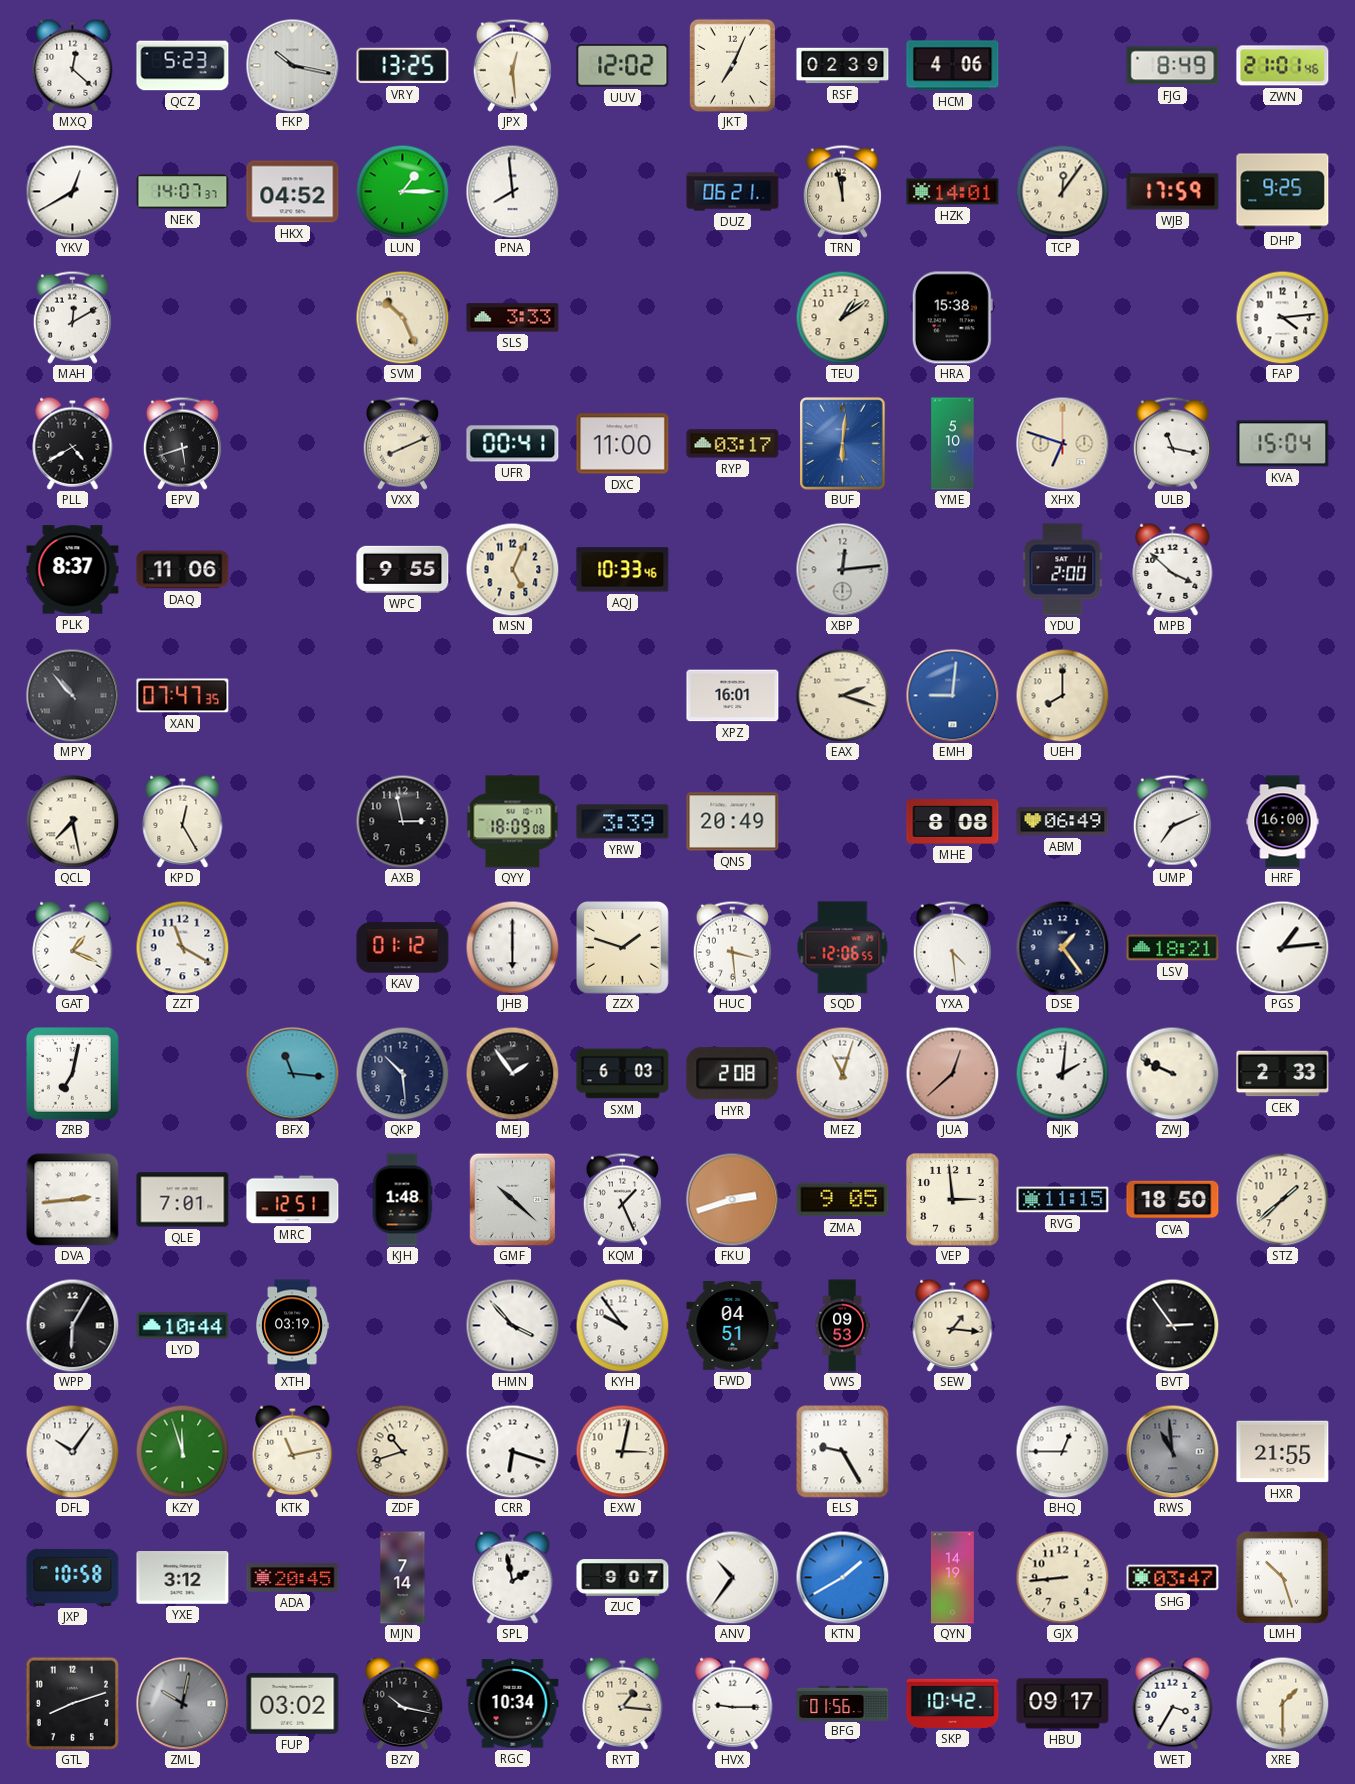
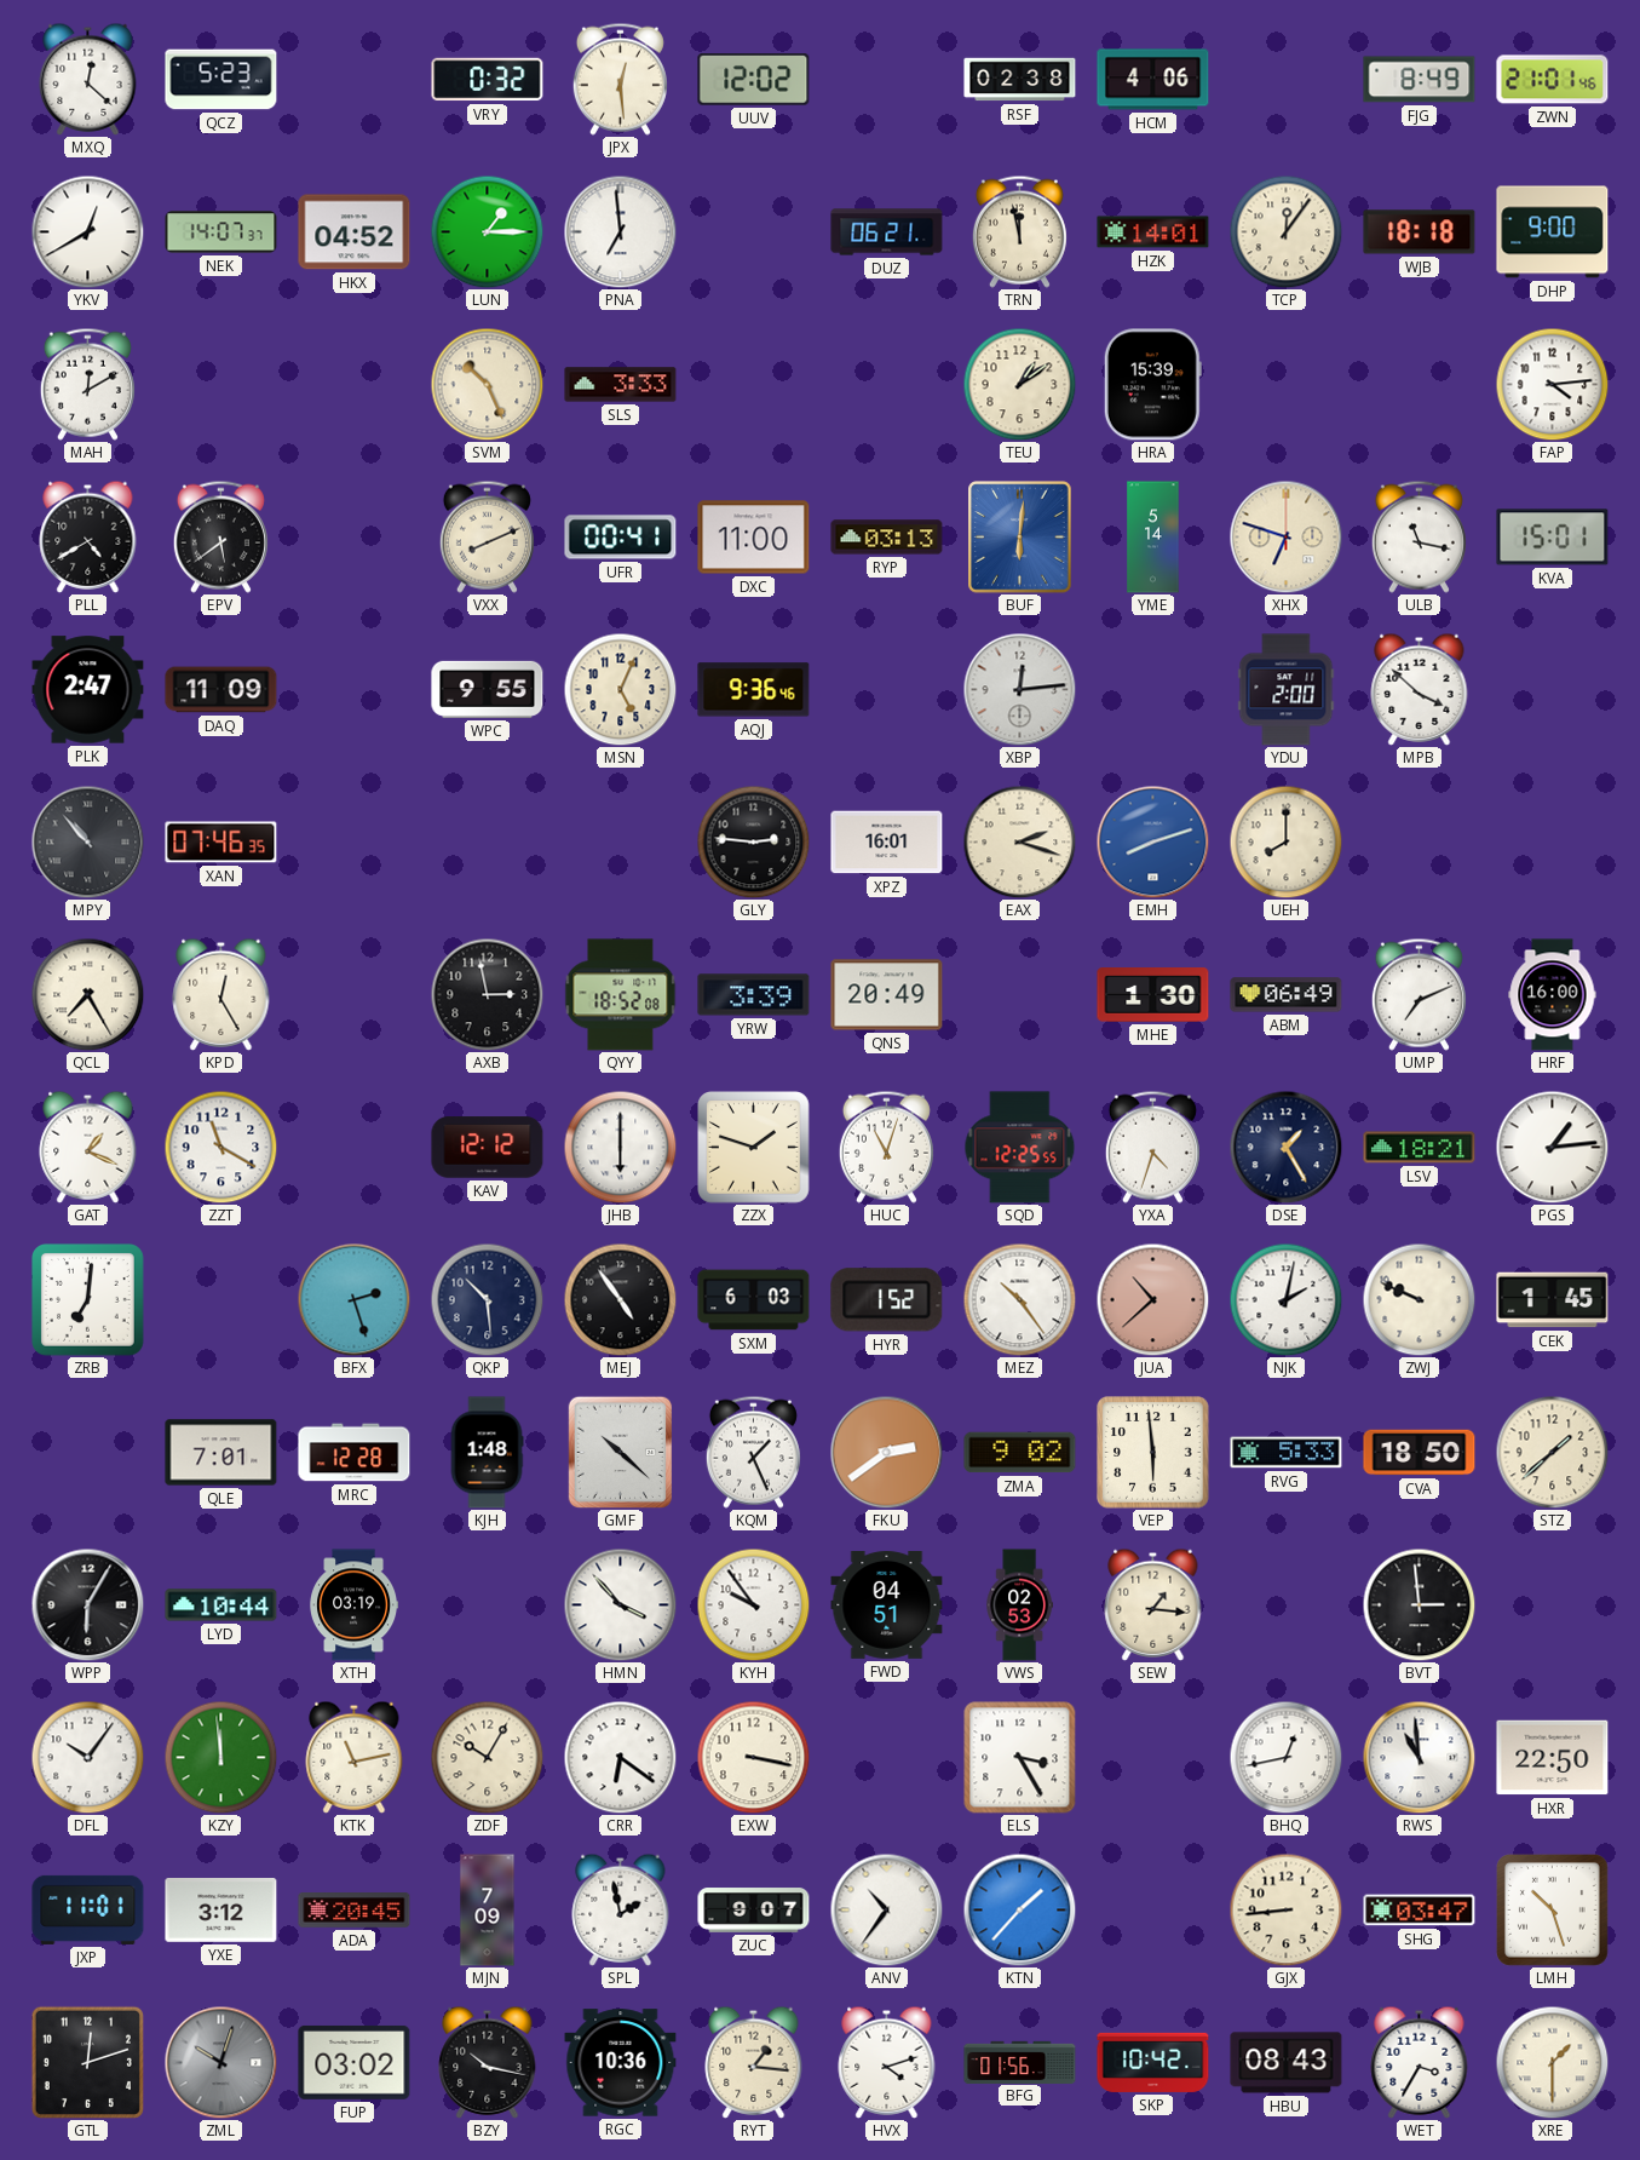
FKP: 10:17 -> none
VRY: 13:25 -> 0:32
JKT: 7:04 -> none
RSF: 02:39 -> 02:38
PNA: 7:59 -> 6:59
WJB: 17:59 -> 18:18
DHP: 9:25 -> 9:00
HRA: 15:38 -> 15:39
EPV: 5:42 -> 5:39
RYP: 03:17 -> 03:13
YME: 5:10 -> 5:14
KVA: 15:04 -> 15:01
PLK: 8:37 -> 2:47
DAQ: 11:06 -> 11:09
AQJ: 10:33 -> 9:36
XAN: 07:47 -> 07:46
GLY: none -> 2:46
EMH: 9:01 -> 8:12
QCL: 7:28 -> 7:25
QYY: 18:09 -> 18:52
MHE: 8:08 -> 1:30
KAV: 01:12 -> 12:12
HUC: 3:29 -> 11:03
SQD: 12:06 -> 12:25
YXA: 4:29 -> 4:33
DSE: 1:24 -> 1:25
ZRB: 7:02 -> 7:01
BFX: 11:16 -> 2:27
MEJ: 1:54 -> 4:54
HYR: 2:08 -> 1:52
MEZ: 11:03 -> 10:24
JUA: 12:38 -> 10:38
NJK: 2:01 -> 2:02
CEK: 2:33 -> 1:45
DVA: 2:44 -> none
MRC: 12:51 -> 12:28
FKU: 2:42 -> 2:39
ZMA: 9:05 -> 9:02
VEP: 2:59 -> 5:59
RVG: 11:15 -> 5:33
VWS: 09:53 -> 02:53
BVT: 2:54 -> 2:59
KZY: 11:57 -> 11:59
ZDF: 10:42 -> 10:05
CRR: 6:18 -> 6:21
EXW: 3:02 -> 3:17
ELS: 9:25 -> 3:25
BHQ: 12:45 -> 12:43
RWS dial: grey -> white
HXR: 21:55 -> 22:50
JXP: 10:58 -> 11:01
MJN: 7:14 -> 7:09
KTN: 1:40 -> 1:37
QYN: 14:19 -> none
GTL: 8:12 -> 12:12
ZML: 10:02 -> 10:03
RGC: 10:34 -> 10:36
HVX: 9:15 -> 4:12
HBU: 09:17 -> 08:43
